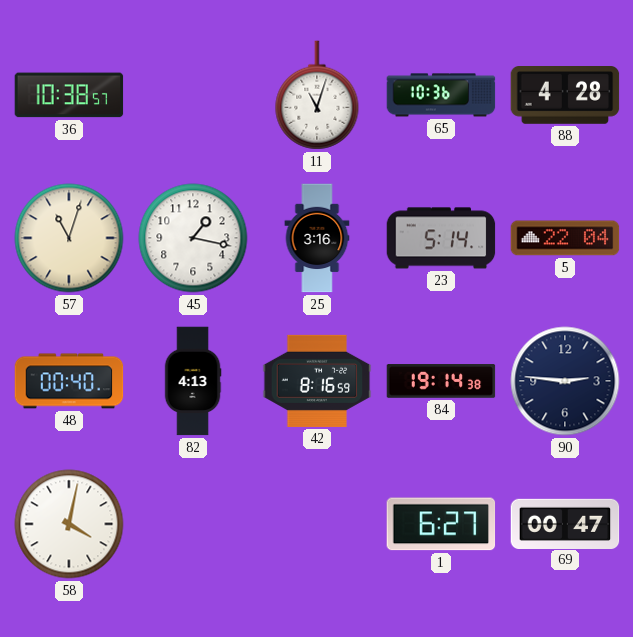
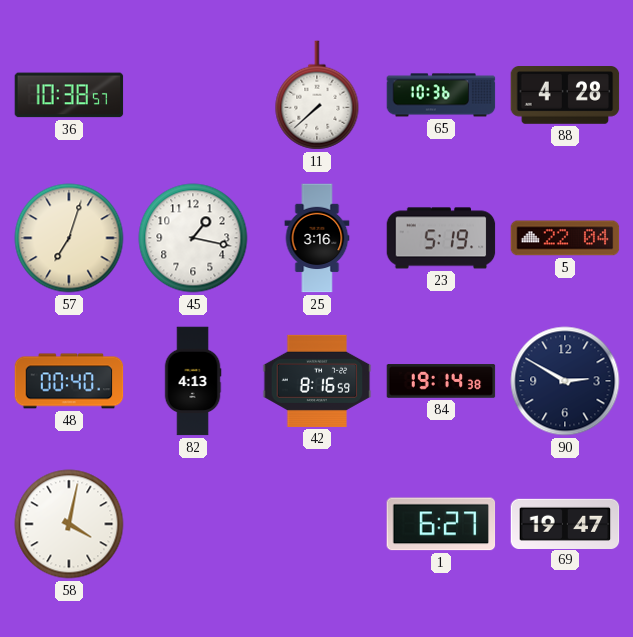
11: 11:03 -> 7:38
57: 11:03 -> 7:03
23: 5:14 -> 5:19
90: 2:46 -> 2:50
69: 00:47 -> 19:47
